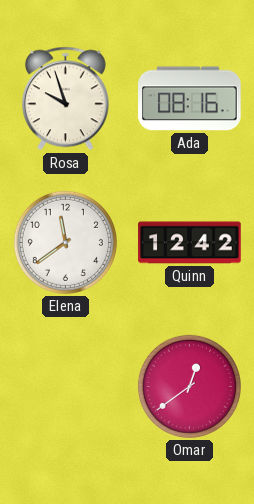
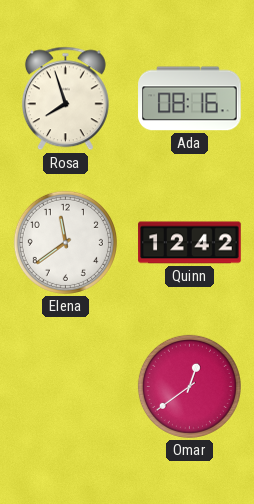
Rosa: 9:57 -> 7:57
